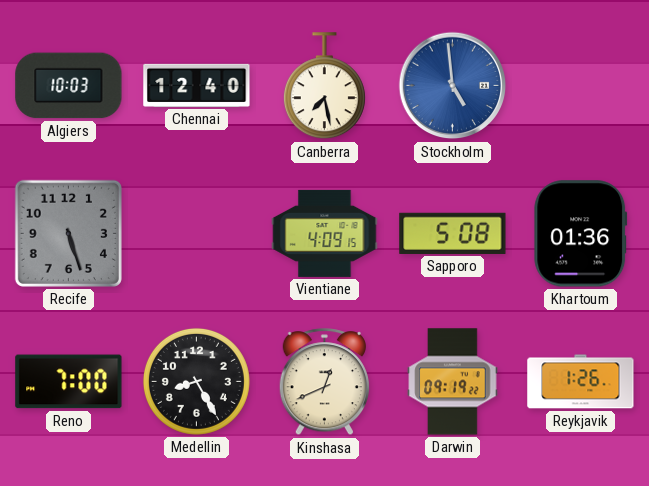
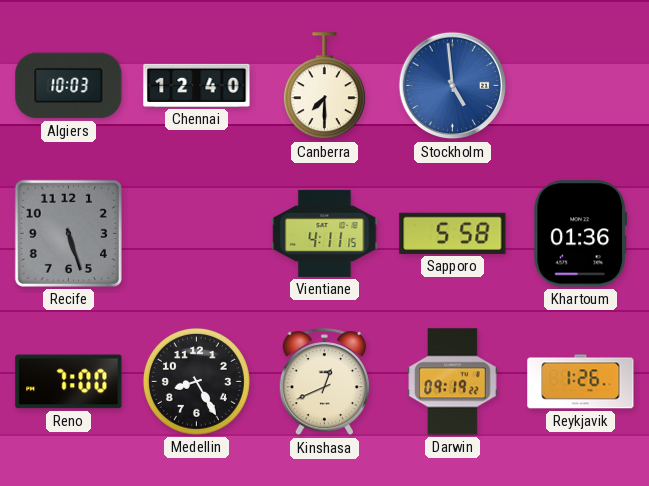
Canberra: 7:28 -> 7:30
Vientiane: 4:09 -> 4:11
Sapporo: 5:08 -> 5:58
